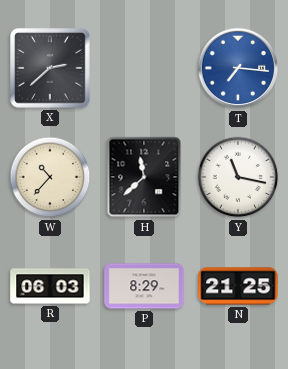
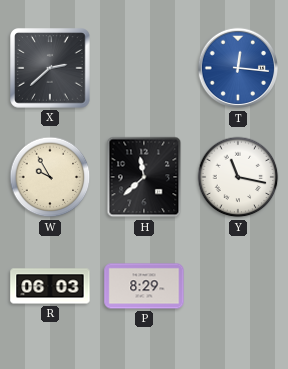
T: 7:16 -> 12:16
W: 10:37 -> 9:55
N: 21:25 -> none
